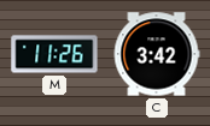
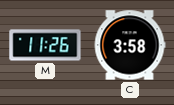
C: 3:42 -> 3:58
